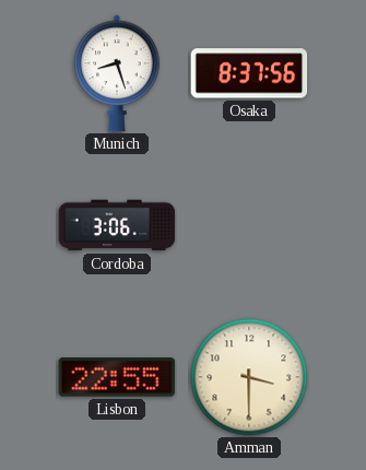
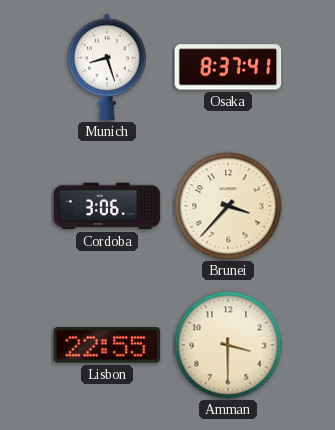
Osaka: 8:37:56 -> 8:37:41
Brunei: none -> 3:37
